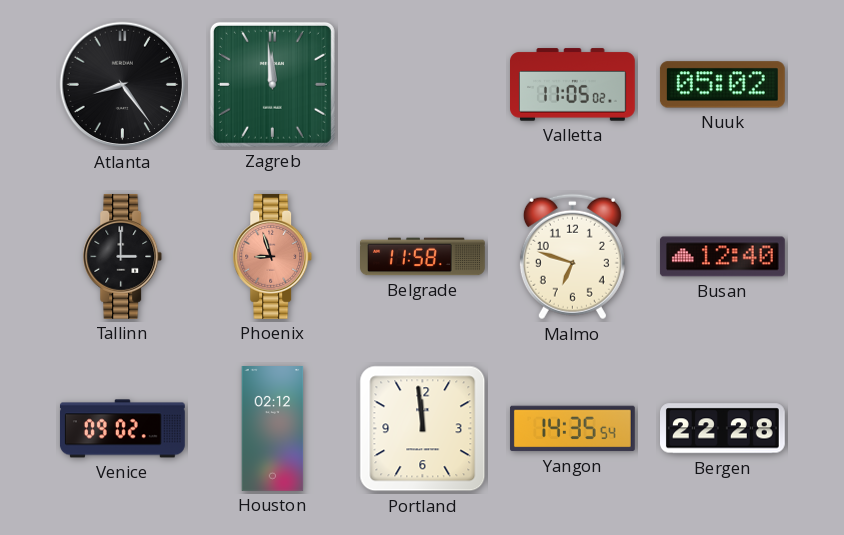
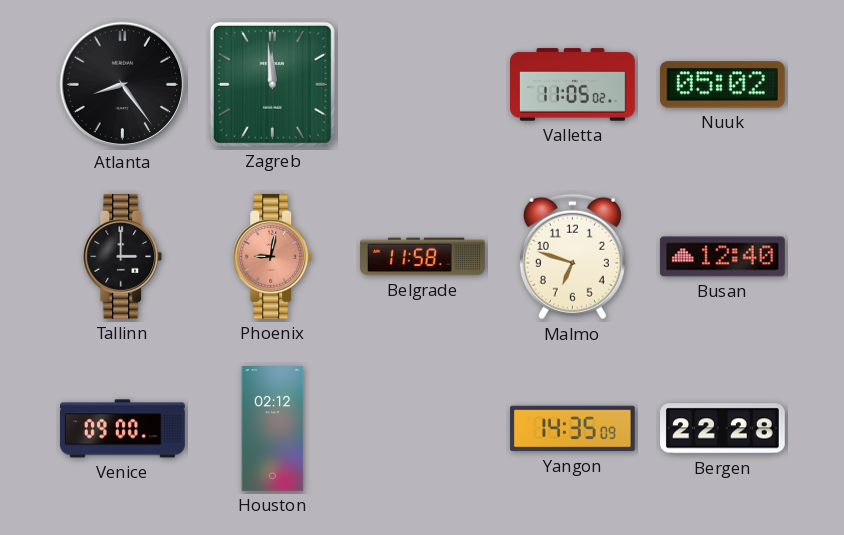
Phoenix: 8:57 -> 9:02
Venice: 09:02 -> 09:00
Portland: 11:59 -> none
Yangon: 14:35:54 -> 14:35:09
